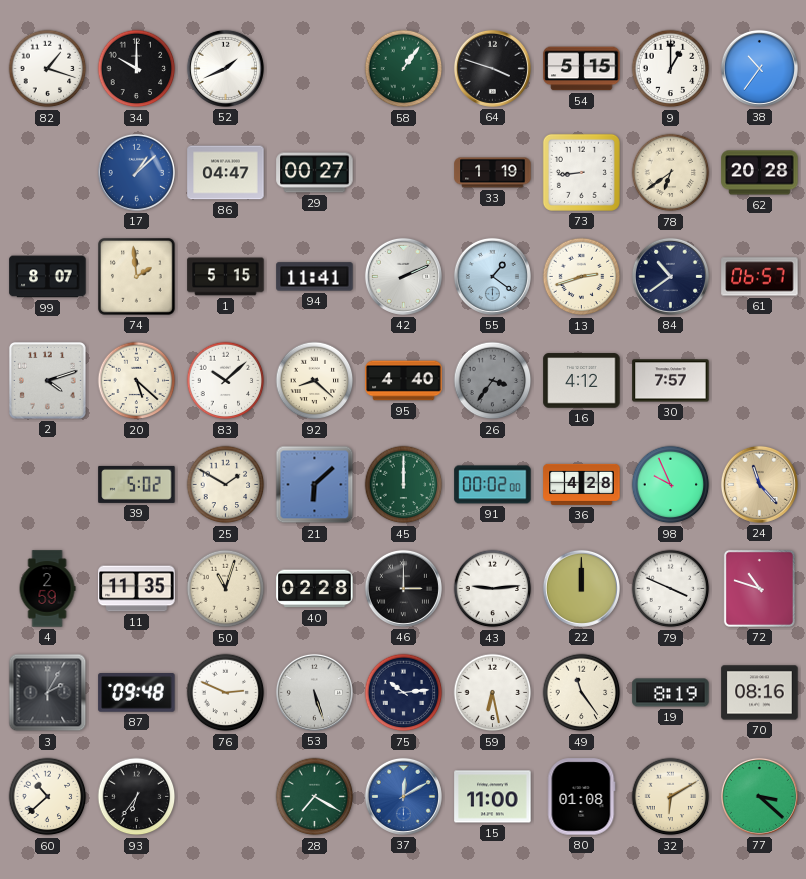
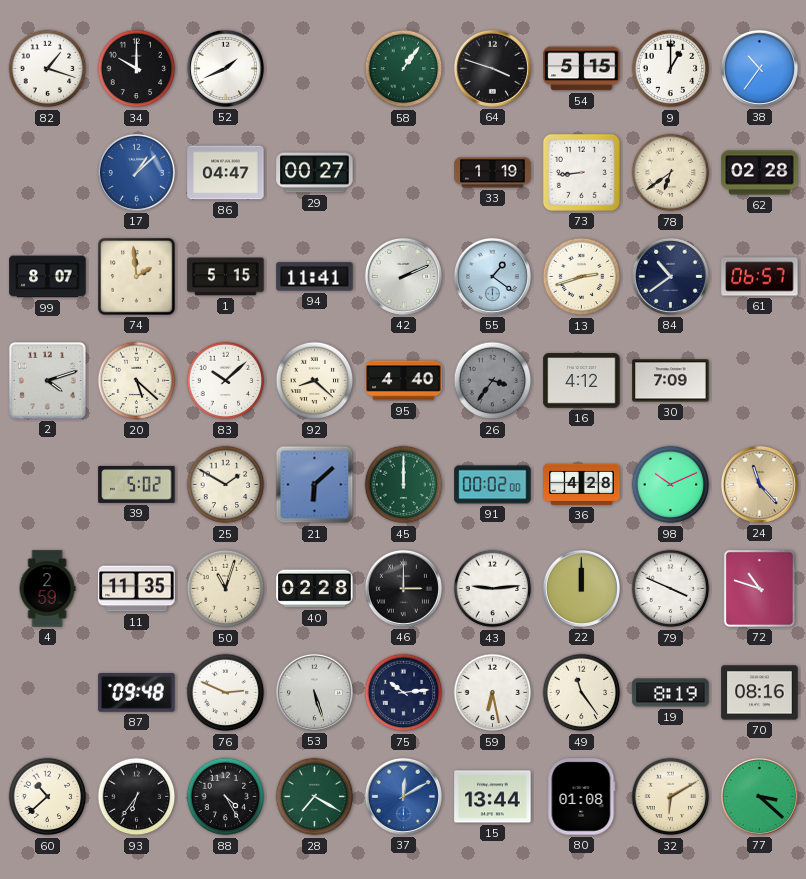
62: 20:28 -> 02:28
30: 7:57 -> 7:09
98: 9:56 -> 10:11
3: 2:05 -> none
88: none -> 4:25
15: 11:00 -> 13:44
